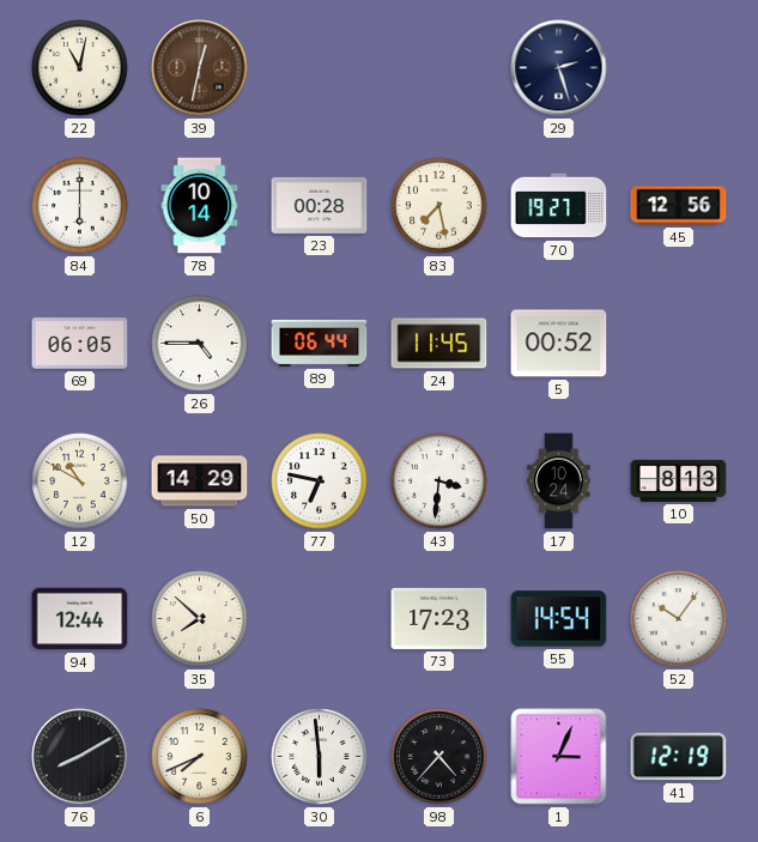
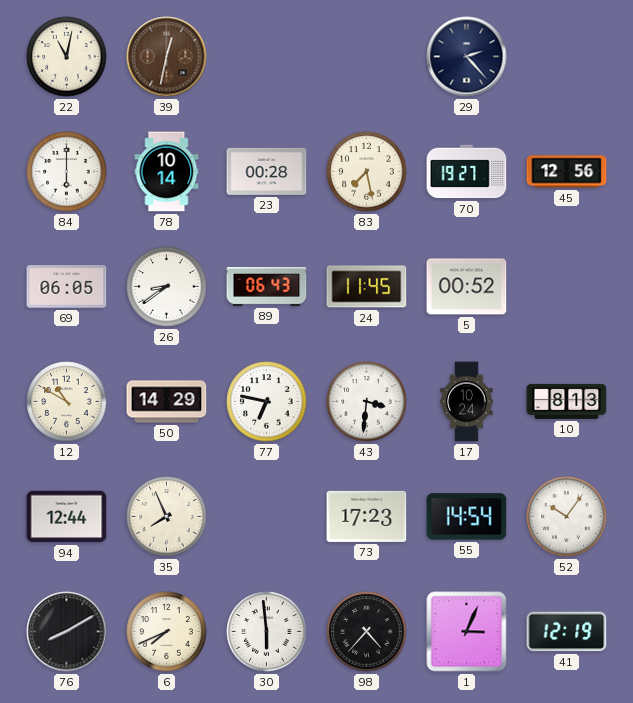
29: 2:27 -> 2:23
26: 4:45 -> 8:39
89: 06:44 -> 06:43
35: 7:52 -> 7:56
